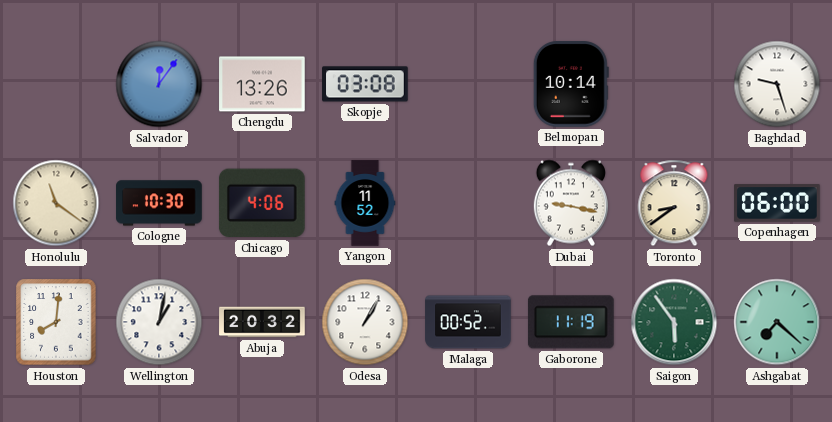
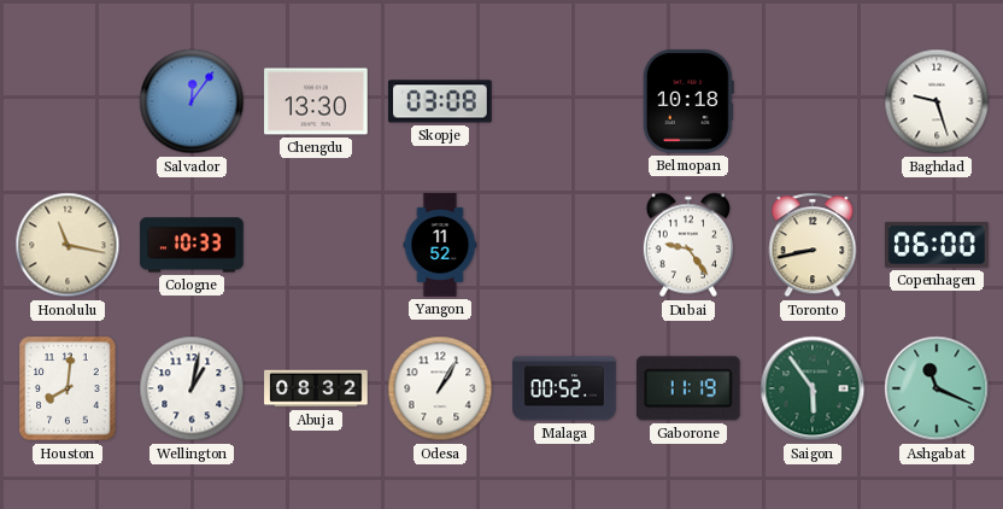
Chengdu: 13:26 -> 13:30
Belmopan: 10:14 -> 10:18
Honolulu: 11:21 -> 11:17
Cologne: 10:30 -> 10:33
Chicago: 4:06 -> none
Dubai: 9:17 -> 9:24
Toronto: 8:39 -> 8:43
Abuja: 20:32 -> 08:32
Ashgabat: 7:22 -> 11:19
